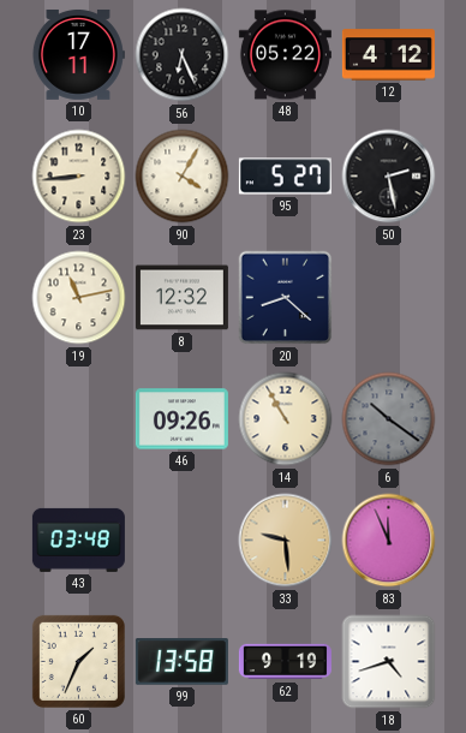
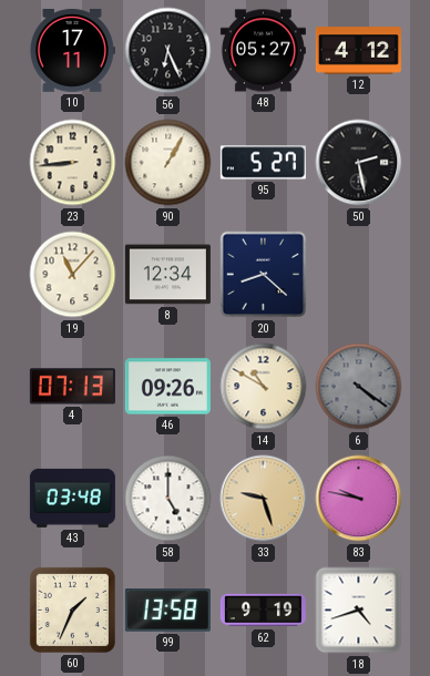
48: 05:22 -> 05:27
90: 4:05 -> 1:05
19: 11:13 -> 11:07
8: 12:32 -> 12:34
4: none -> 07:13
14: 10:55 -> 10:50
6: 10:21 -> 4:21
58: none -> 5:00
33: 9:29 -> 9:27
83: 11:56 -> 9:47
